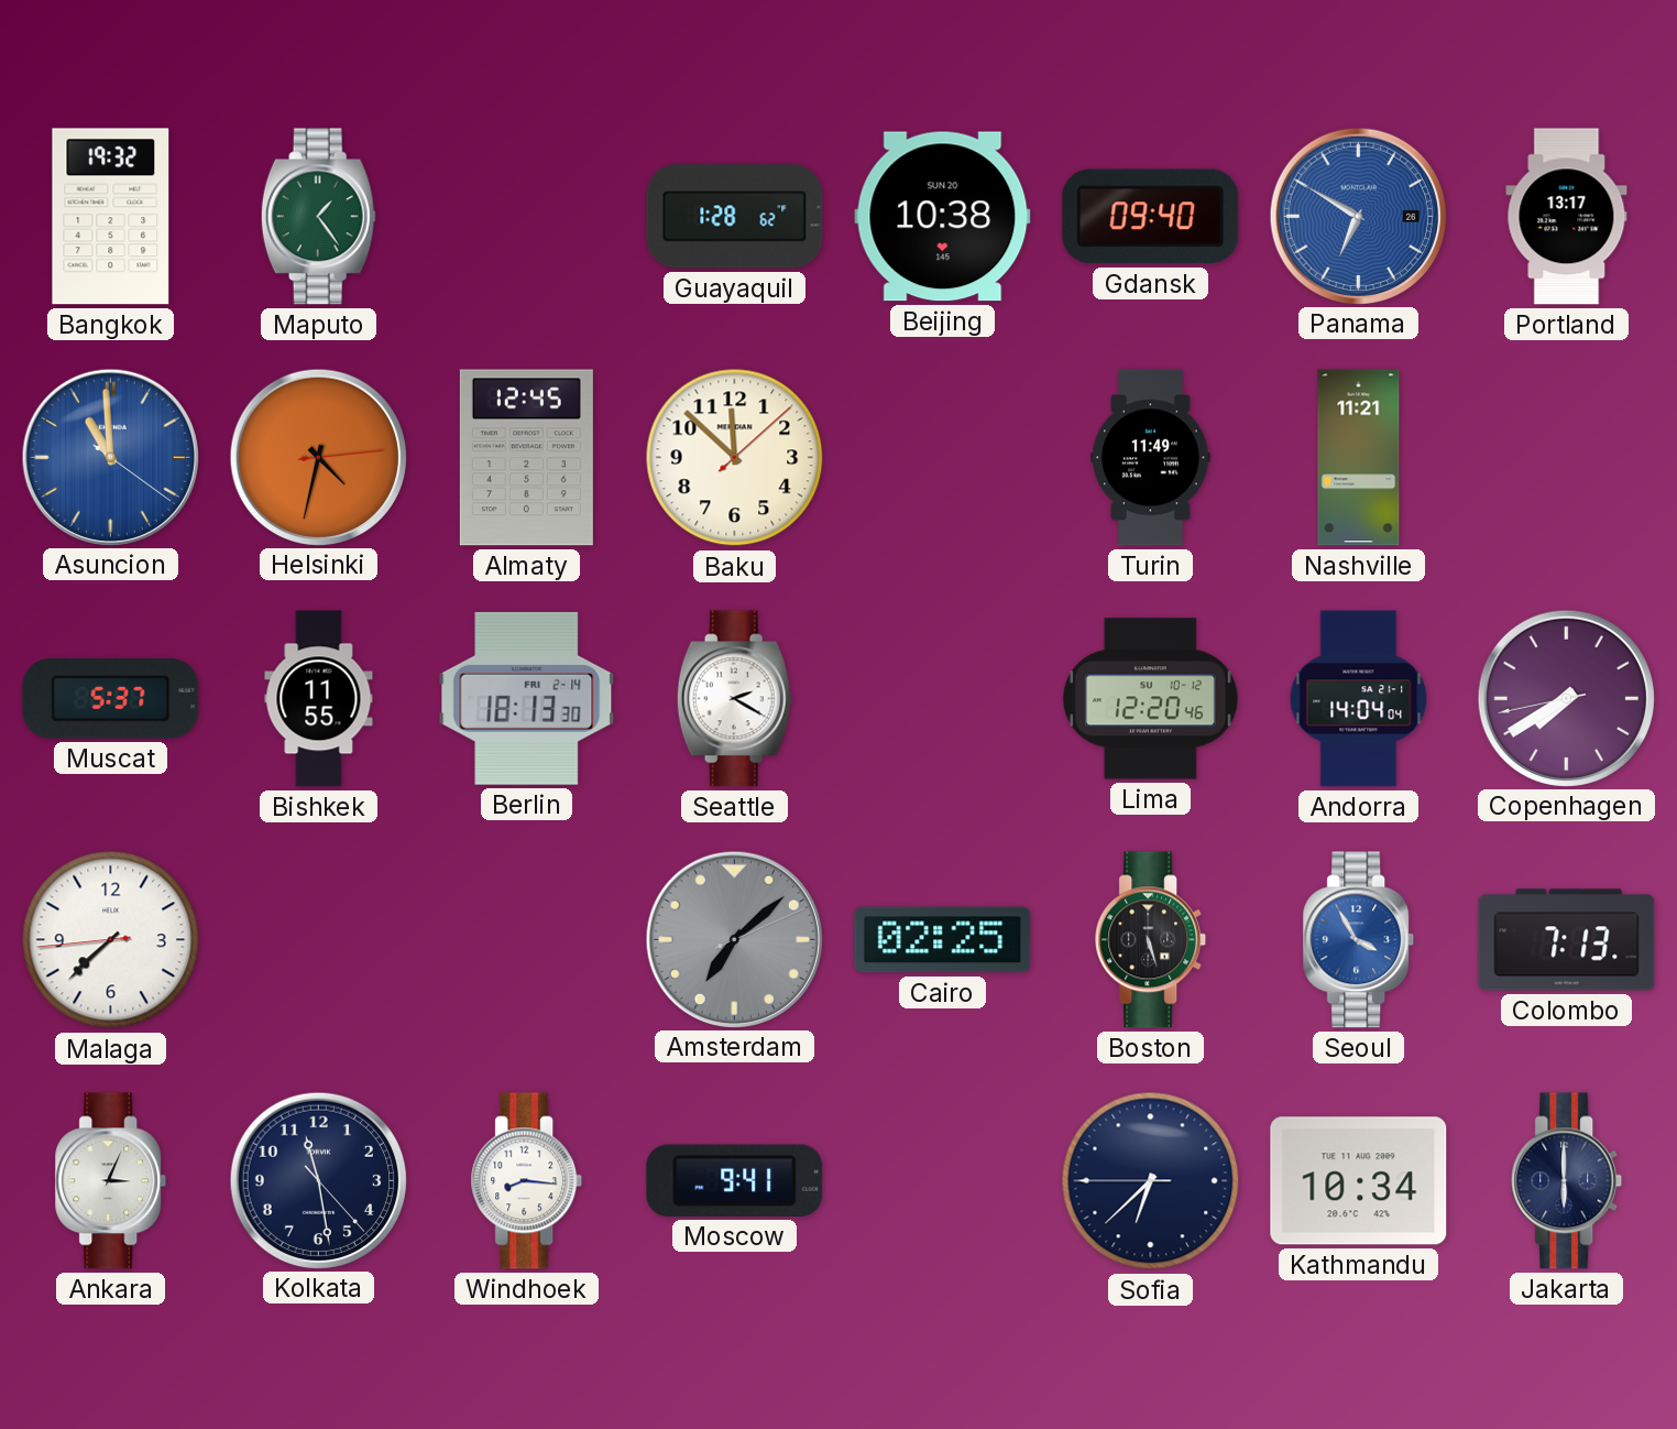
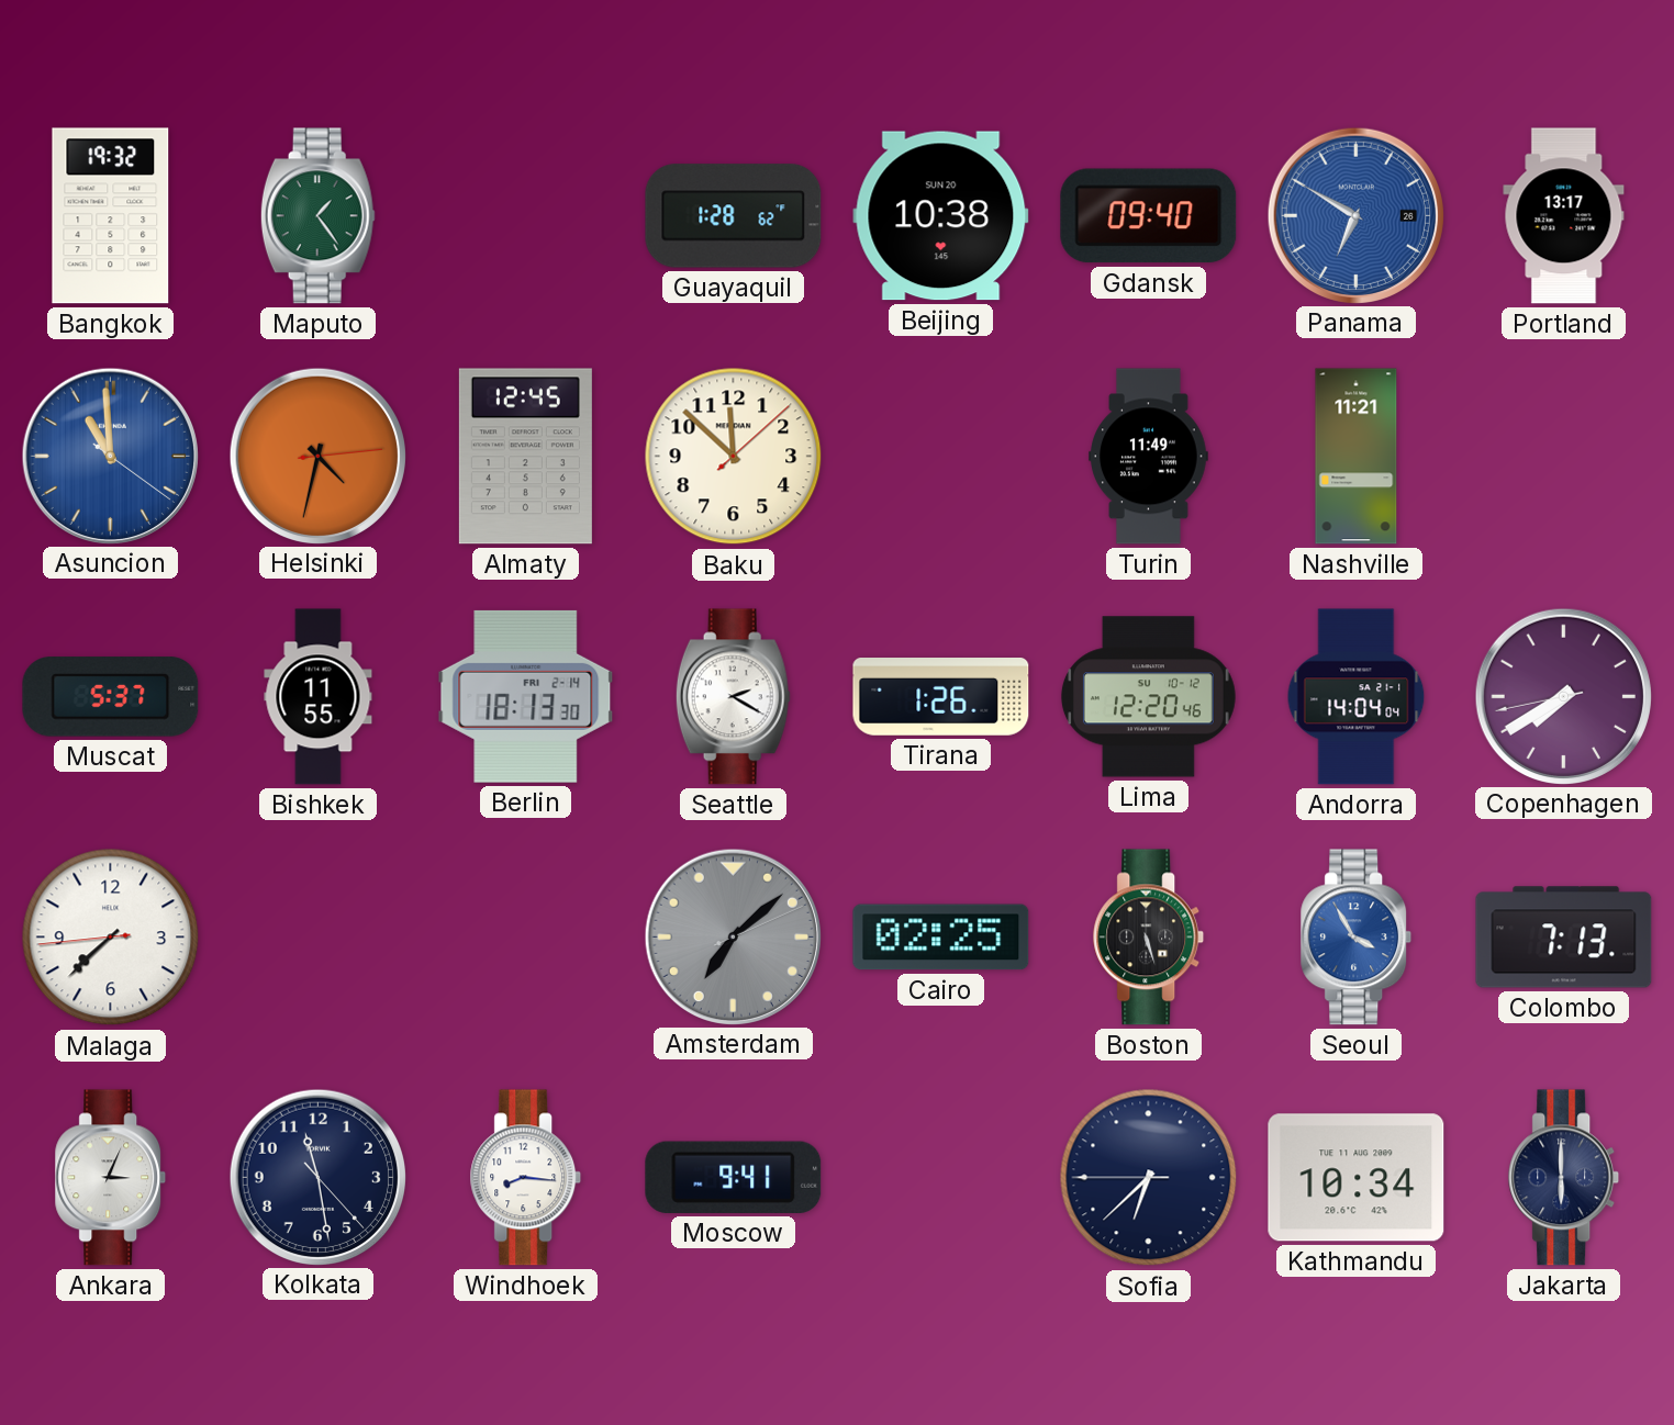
Tirana: none -> 1:26
